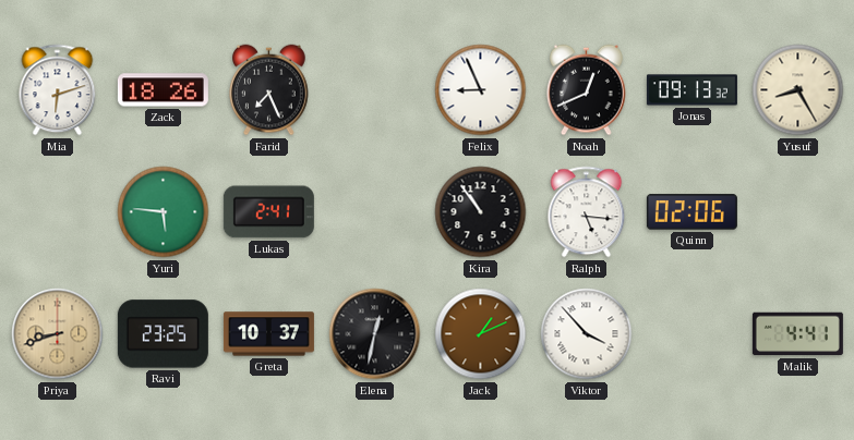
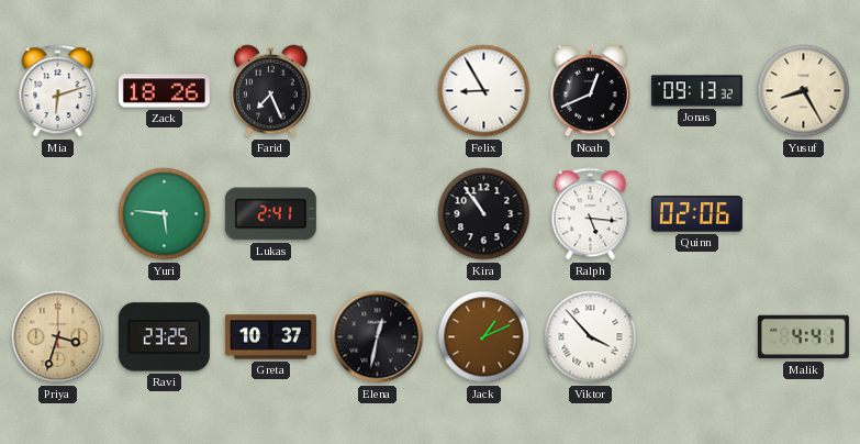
Felix: 8:56 -> 8:55
Priya: 8:42 -> 3:33
